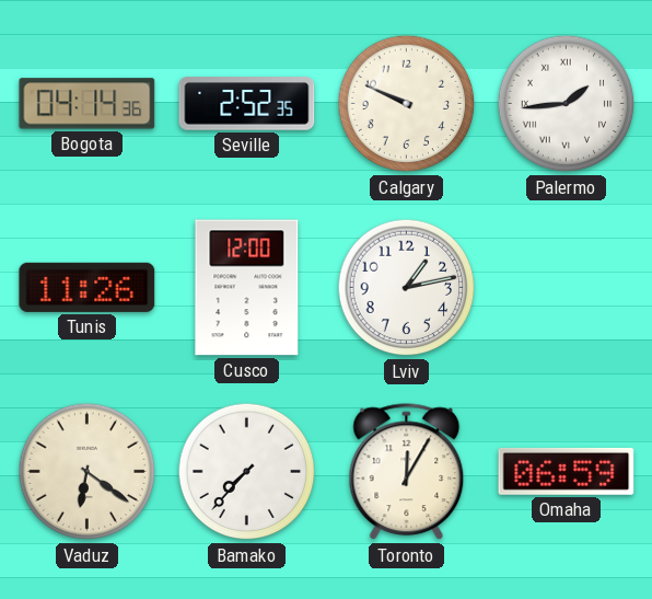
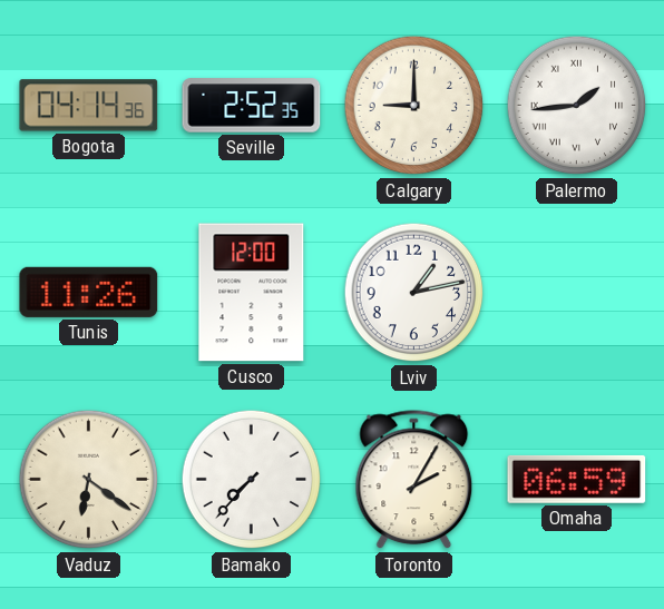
Calgary: 9:49 -> 9:00
Toronto: 12:05 -> 2:05
